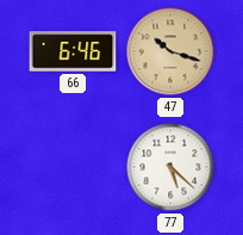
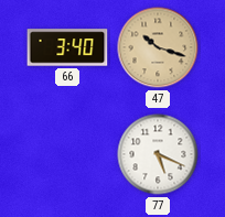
66: 6:46 -> 3:40
77: 5:22 -> 5:19
